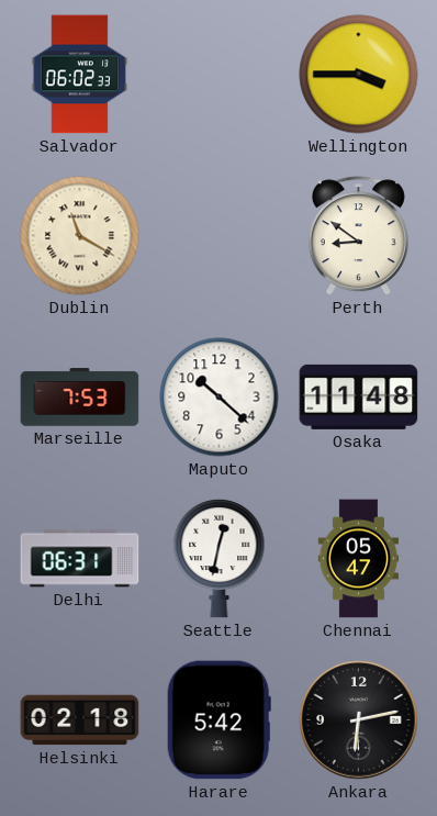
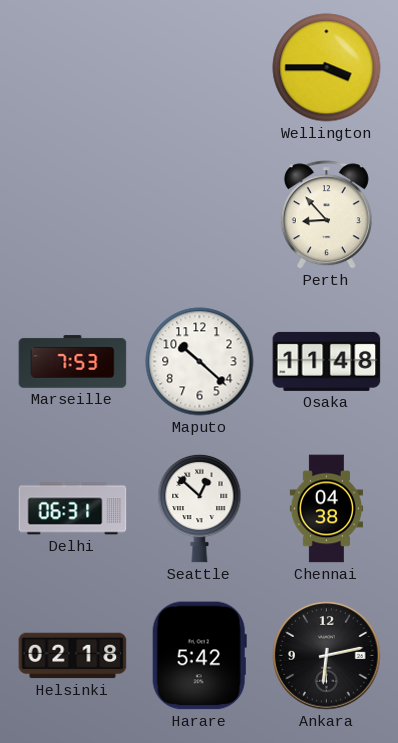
Salvador: 06:02 -> none
Dublin: 11:20 -> none
Perth: 8:51 -> 8:53
Seattle: 12:32 -> 12:52
Chennai: 05:47 -> 04:38
